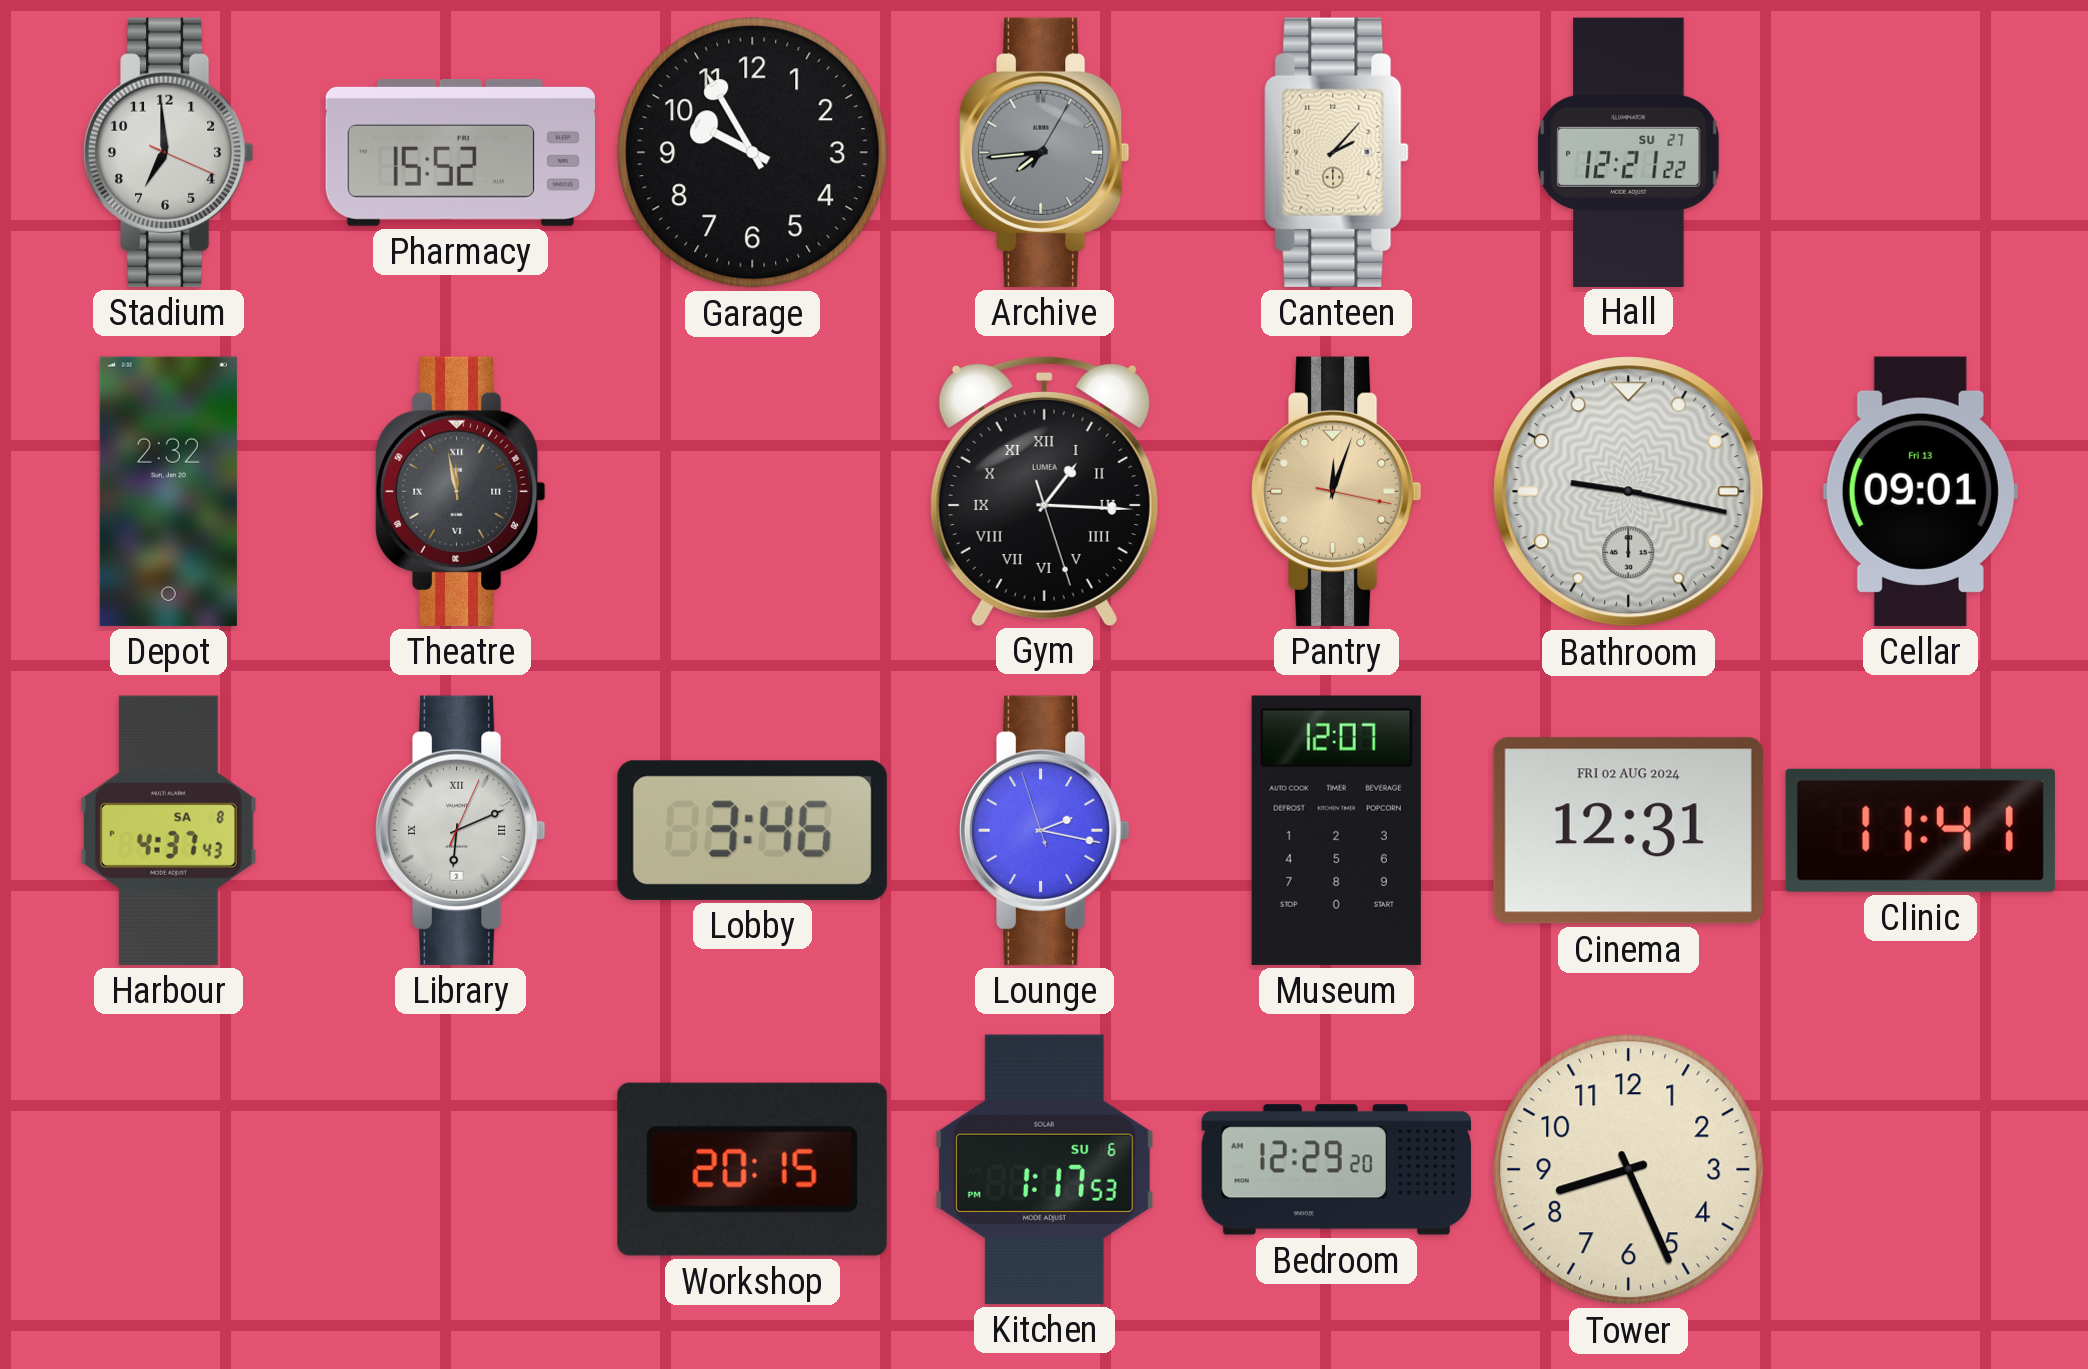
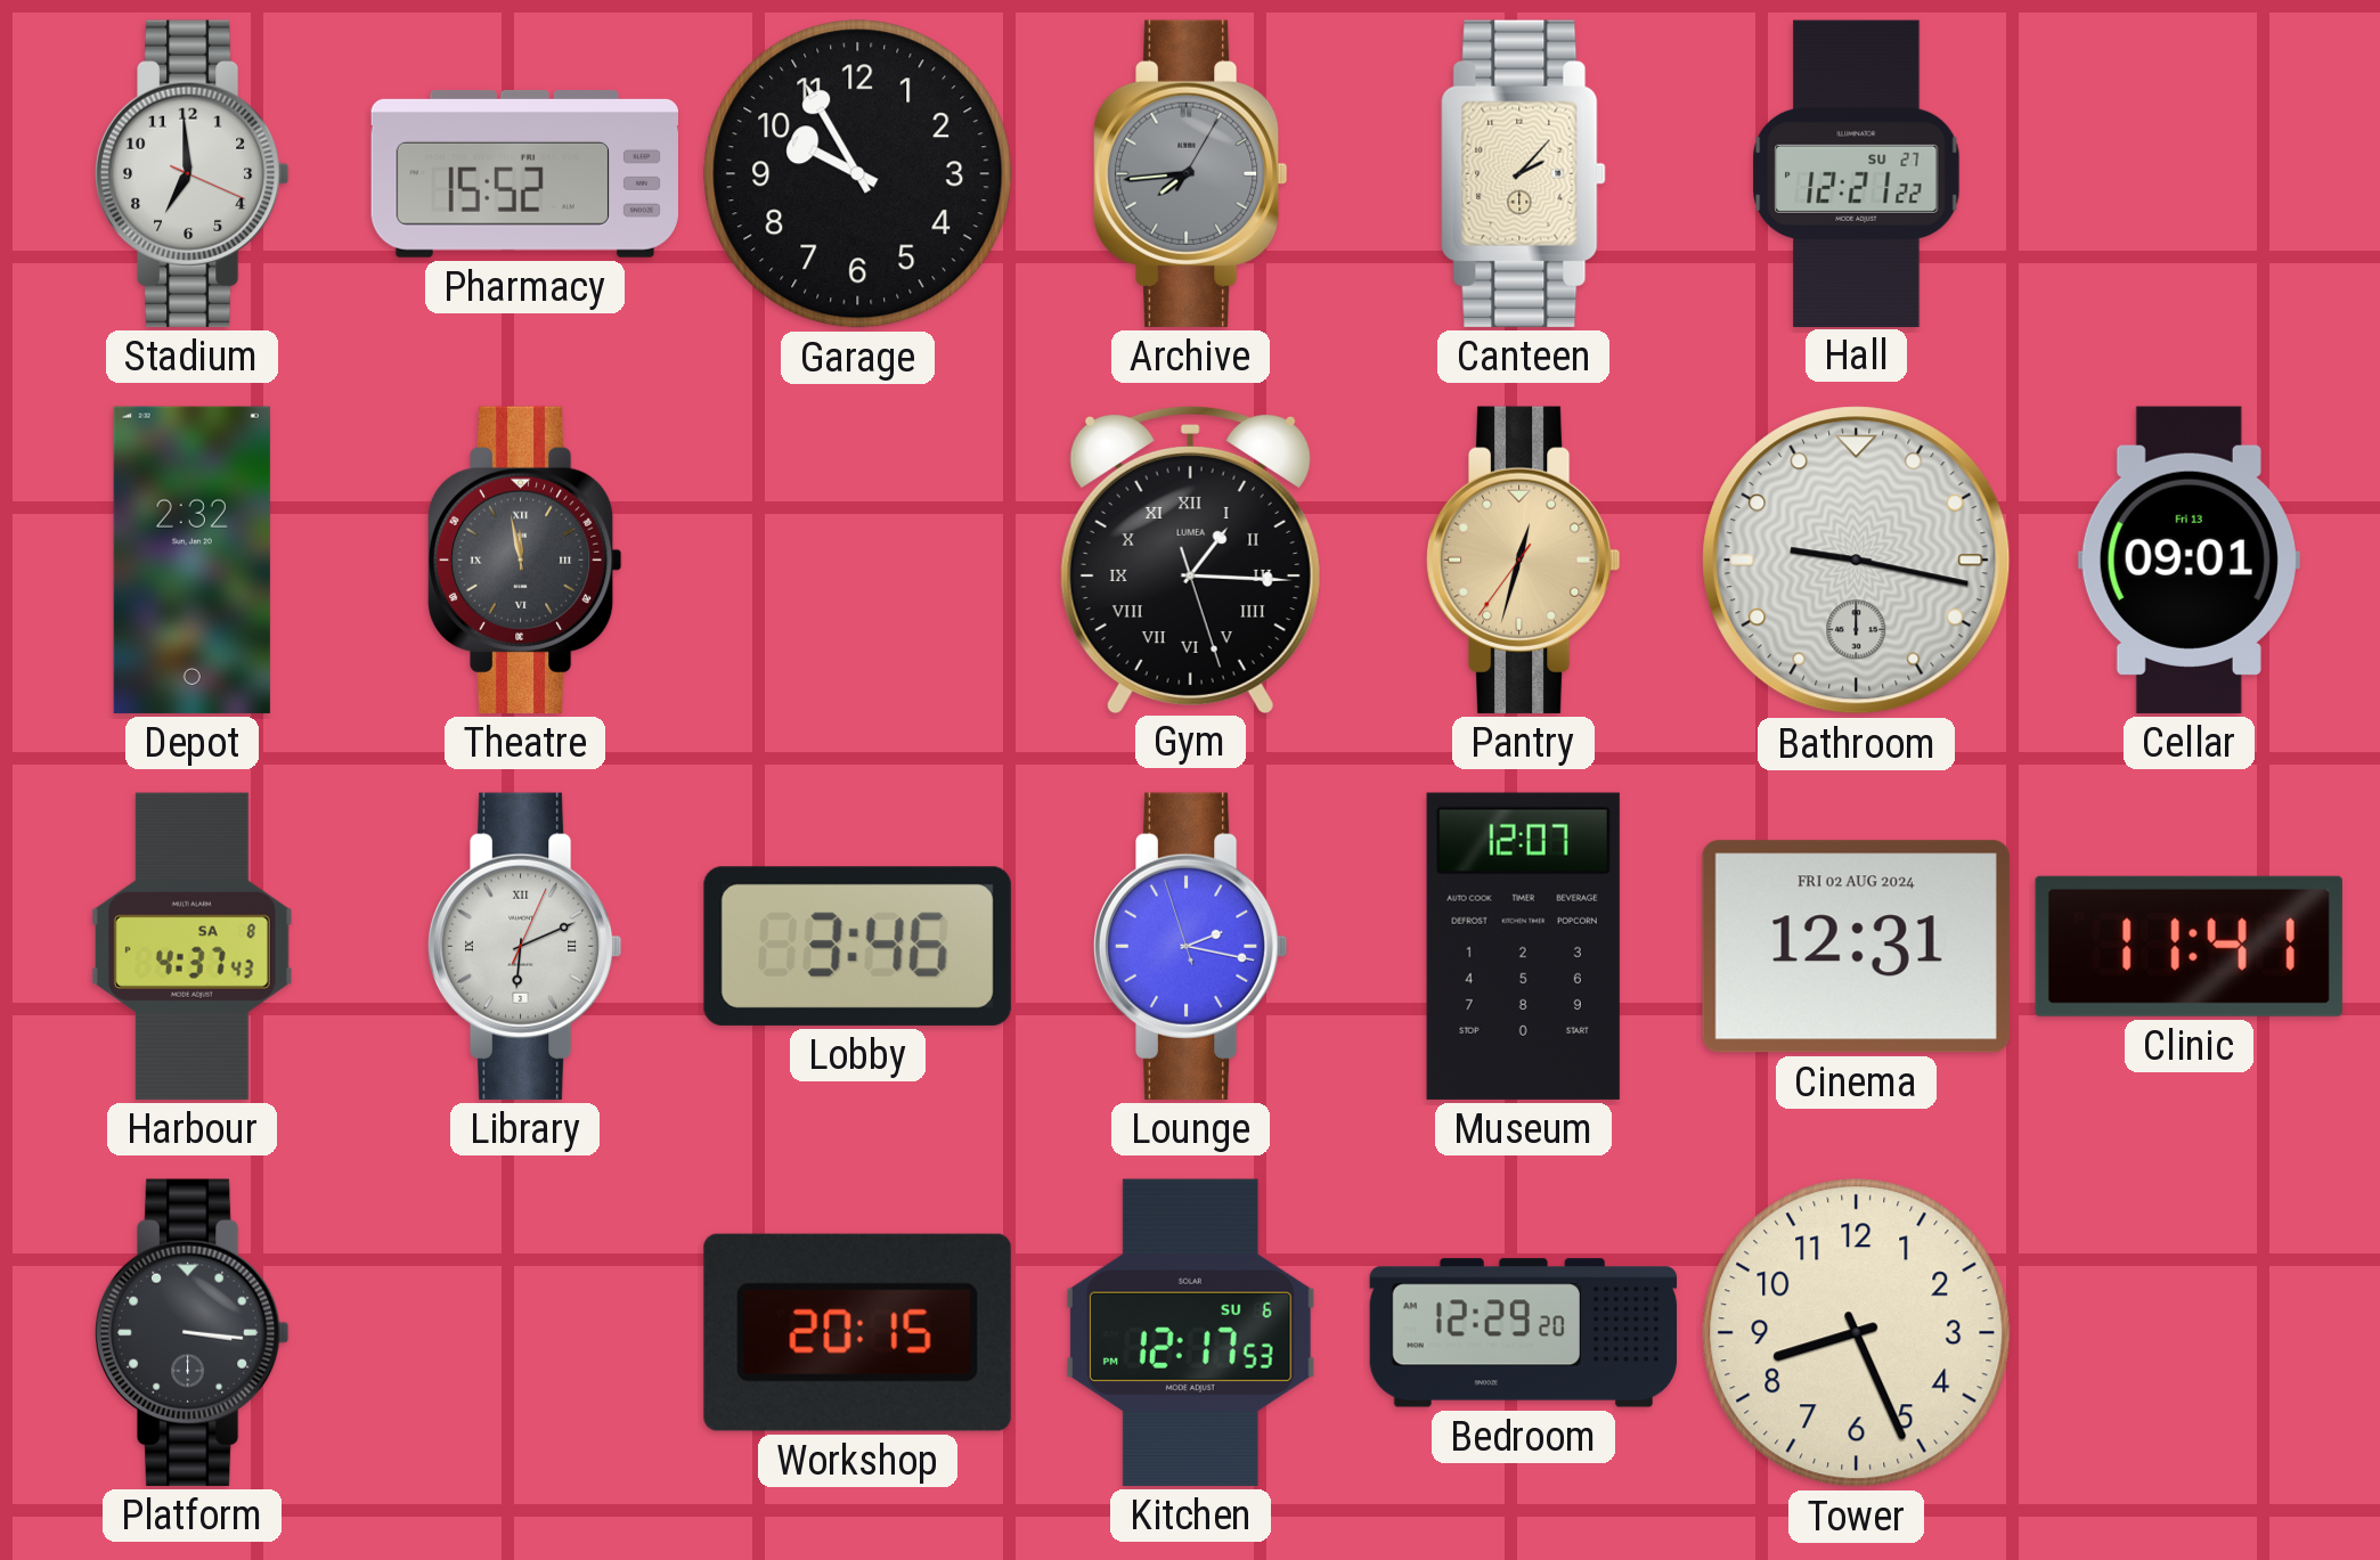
Pantry: 12:03 -> 12:32
Platform: none -> 3:16
Kitchen: 1:17 -> 12:17
